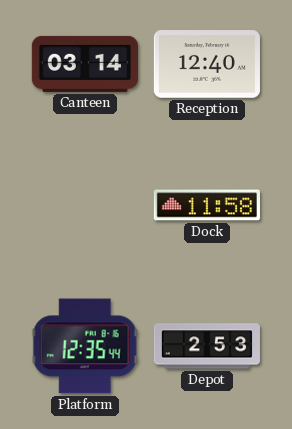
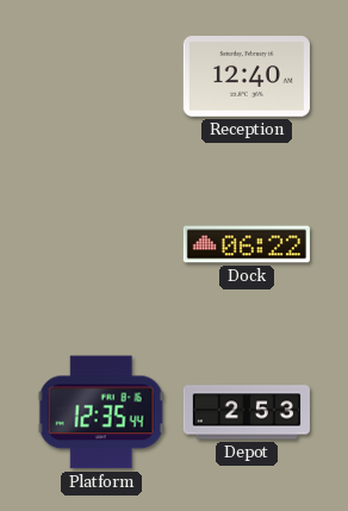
Canteen: 03:14 -> none
Dock: 11:58 -> 06:22
